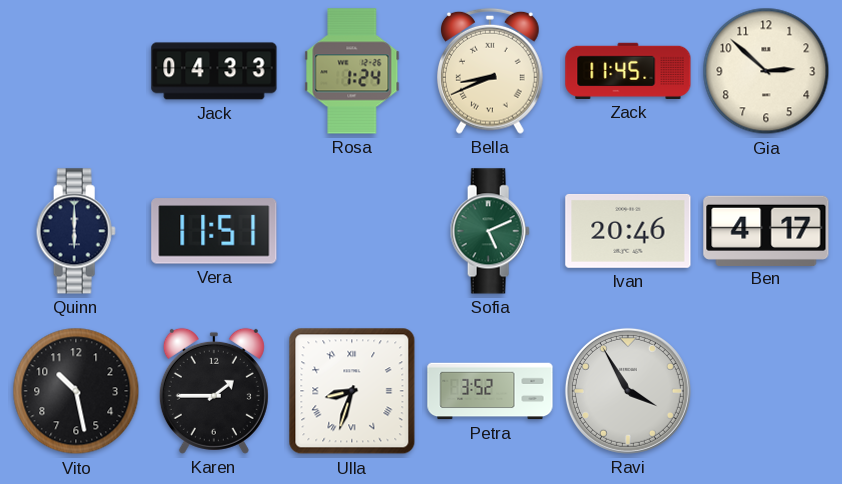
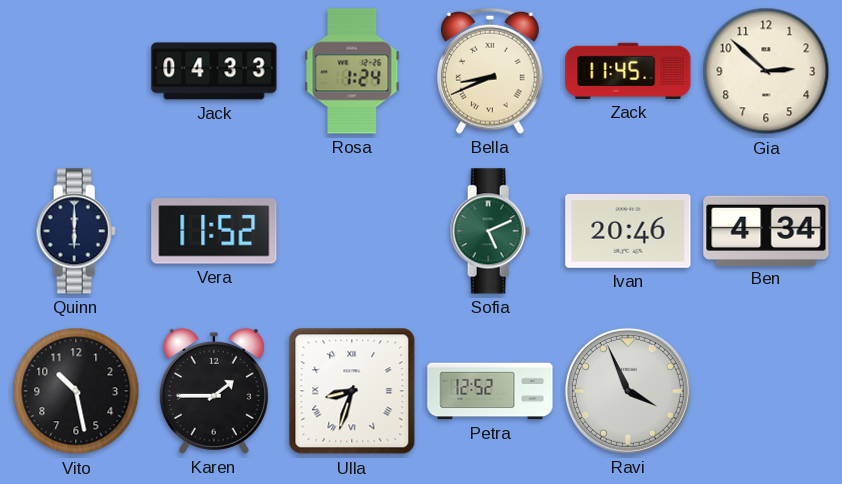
Vera: 11:51 -> 11:52
Ben: 4:17 -> 4:34
Petra: 3:52 -> 12:52
Ravi: 3:55 -> 3:56
